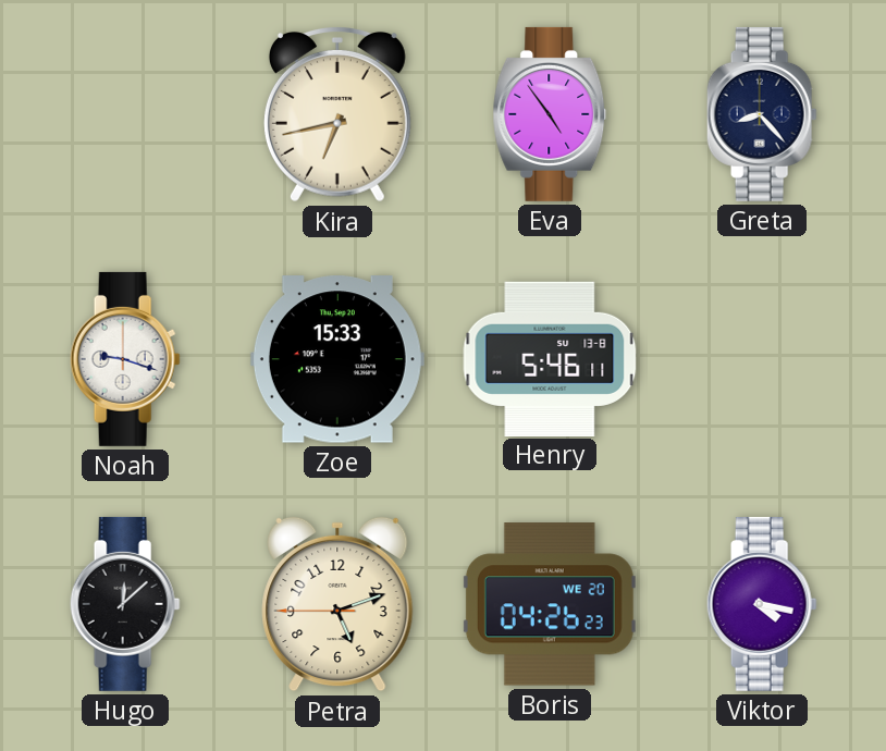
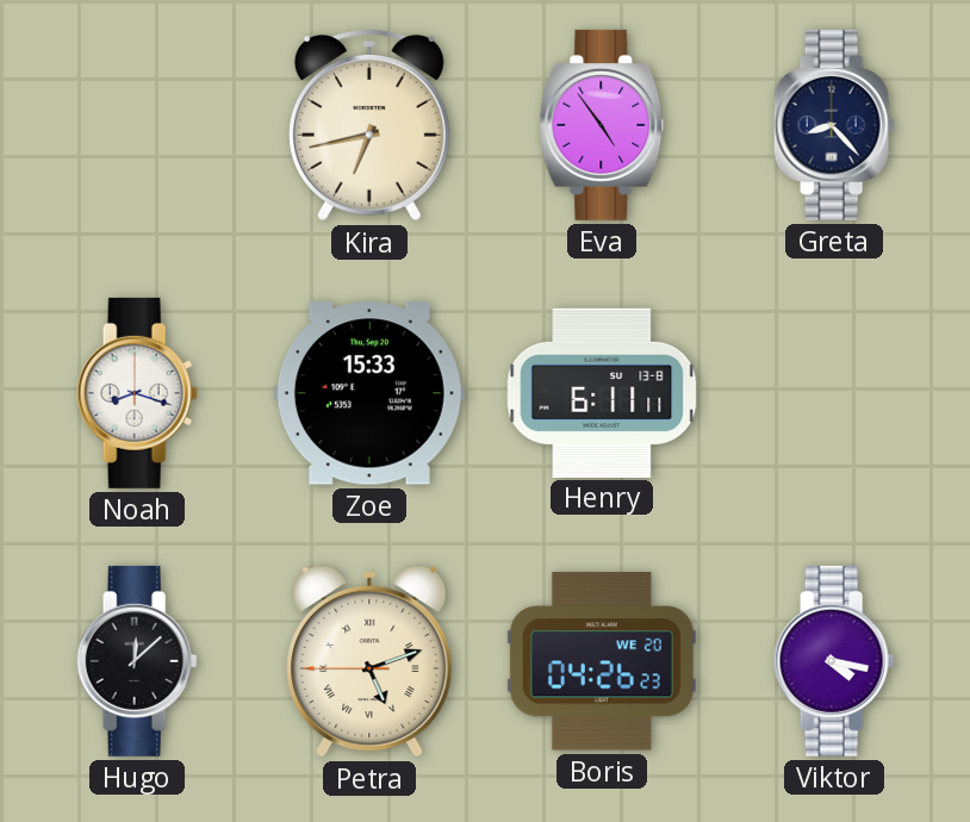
Noah: 9:18 -> 8:18
Henry: 5:46 -> 6:11
Petra numerals: Arabic -> Roman
